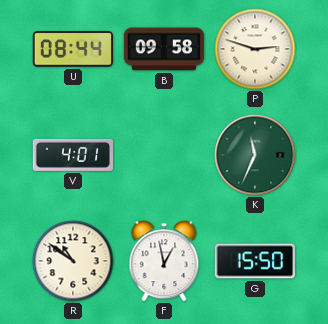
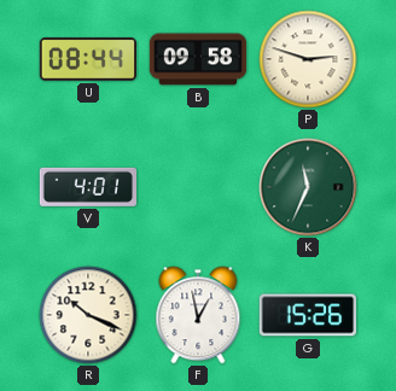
R: 10:51 -> 10:19
G: 15:50 -> 15:26
